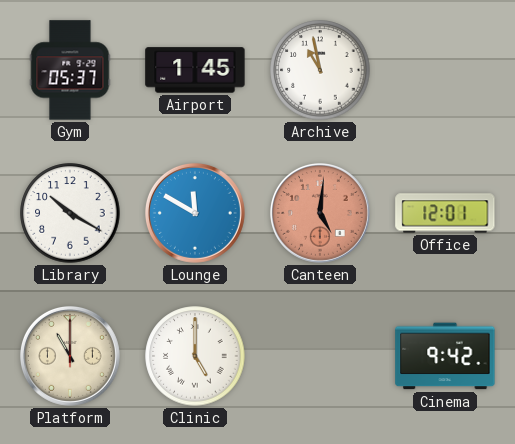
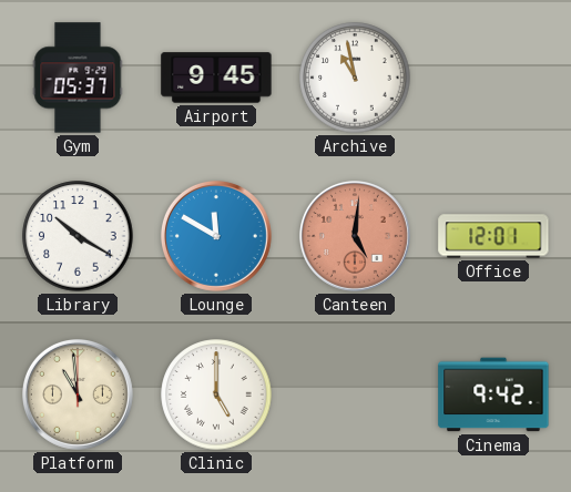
Airport: 1:45 -> 9:45
Platform: 11:00 -> 10:59
